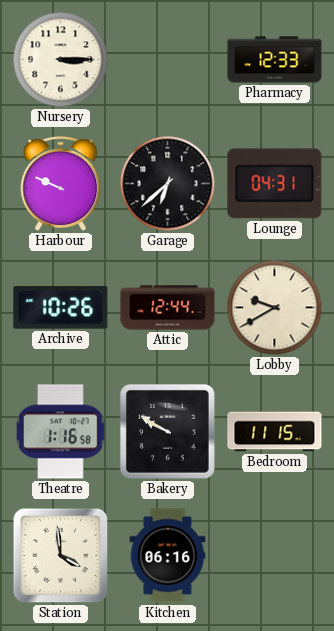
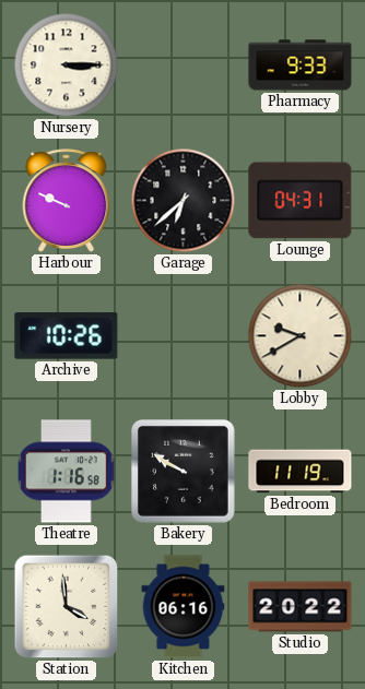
Pharmacy: 12:33 -> 9:33
Attic: 12:44 -> none
Bedroom: 11:15 -> 11:19
Studio: none -> 20:22
